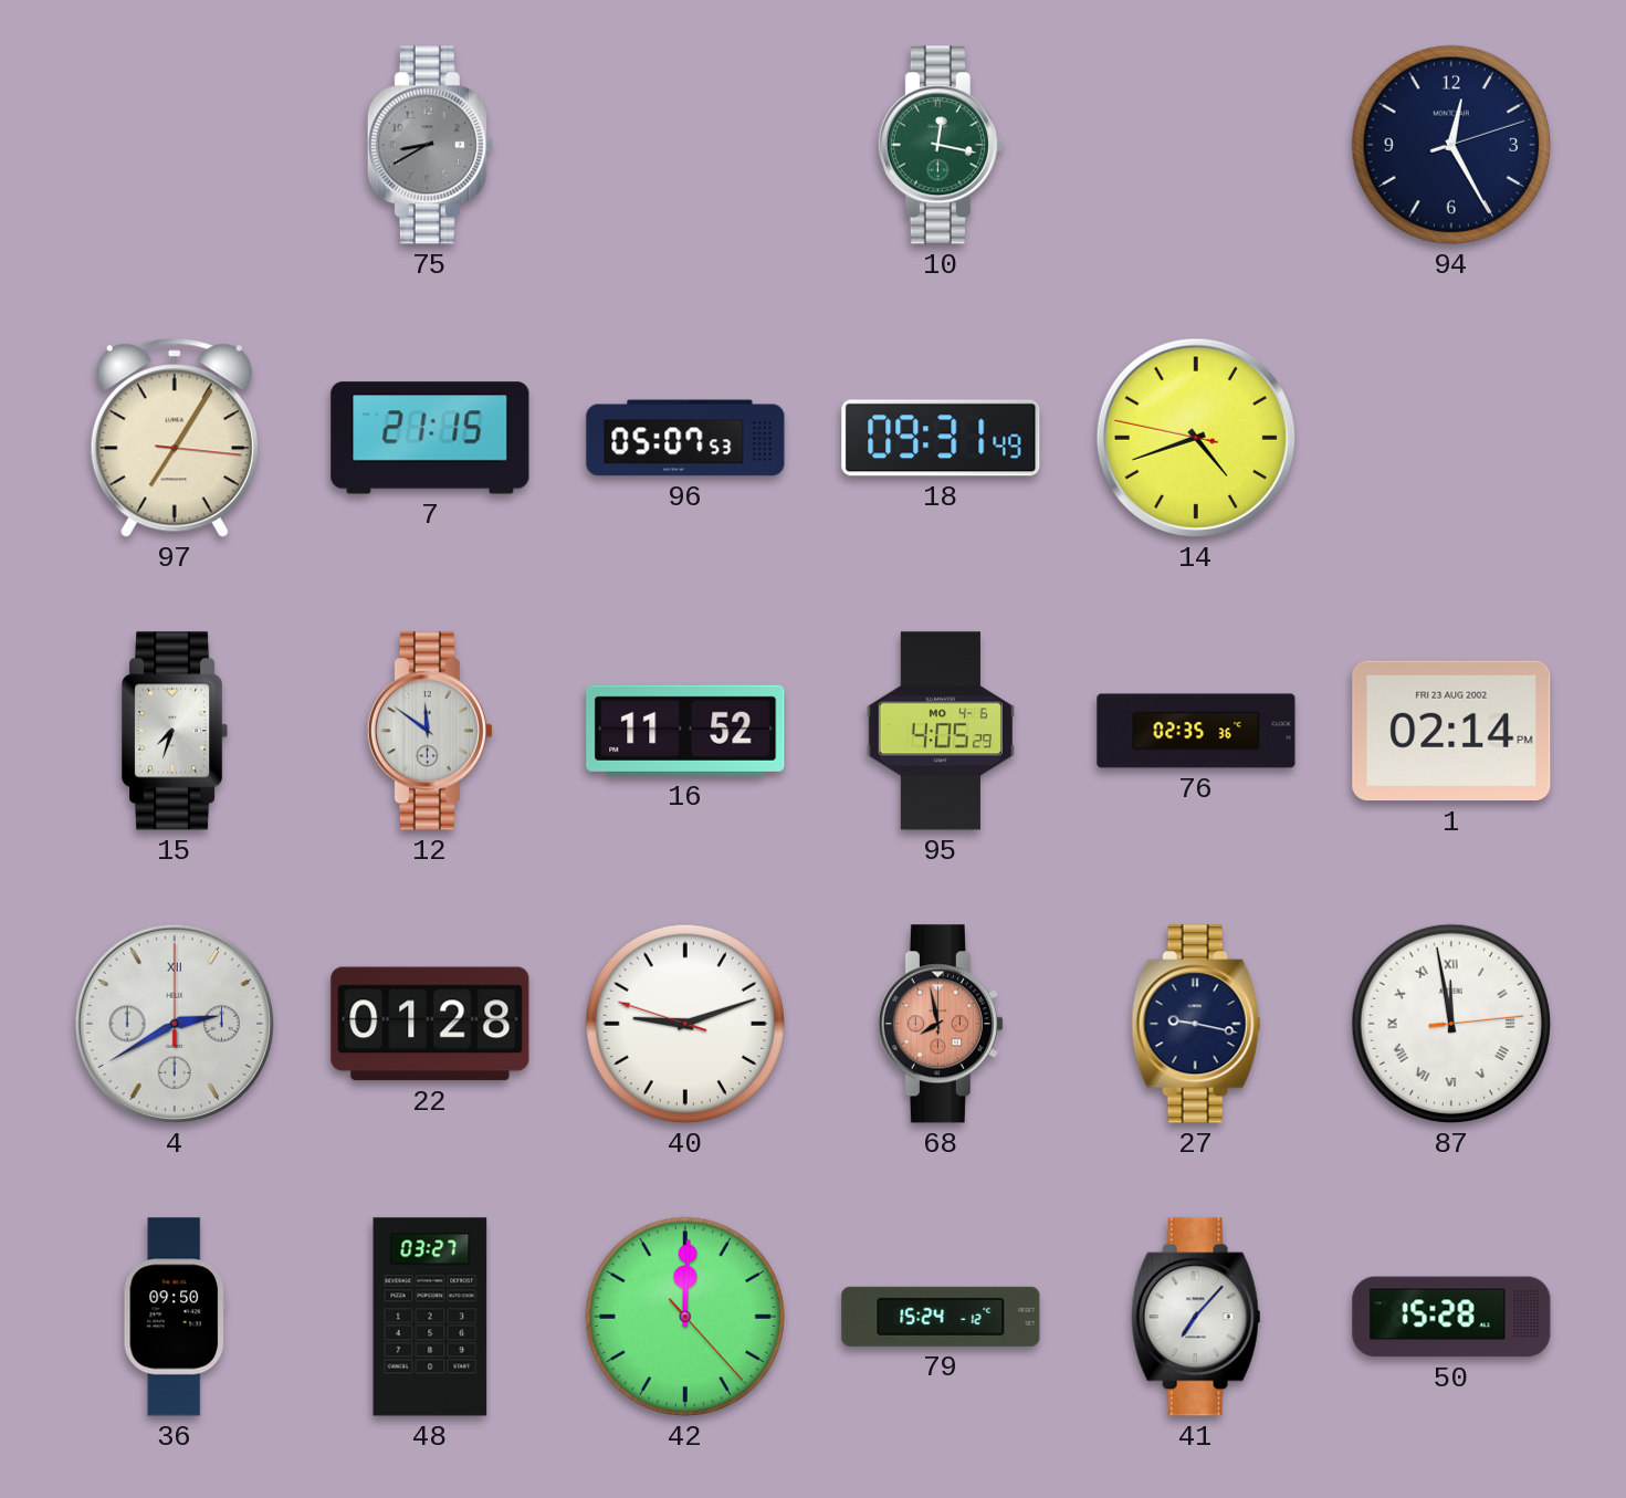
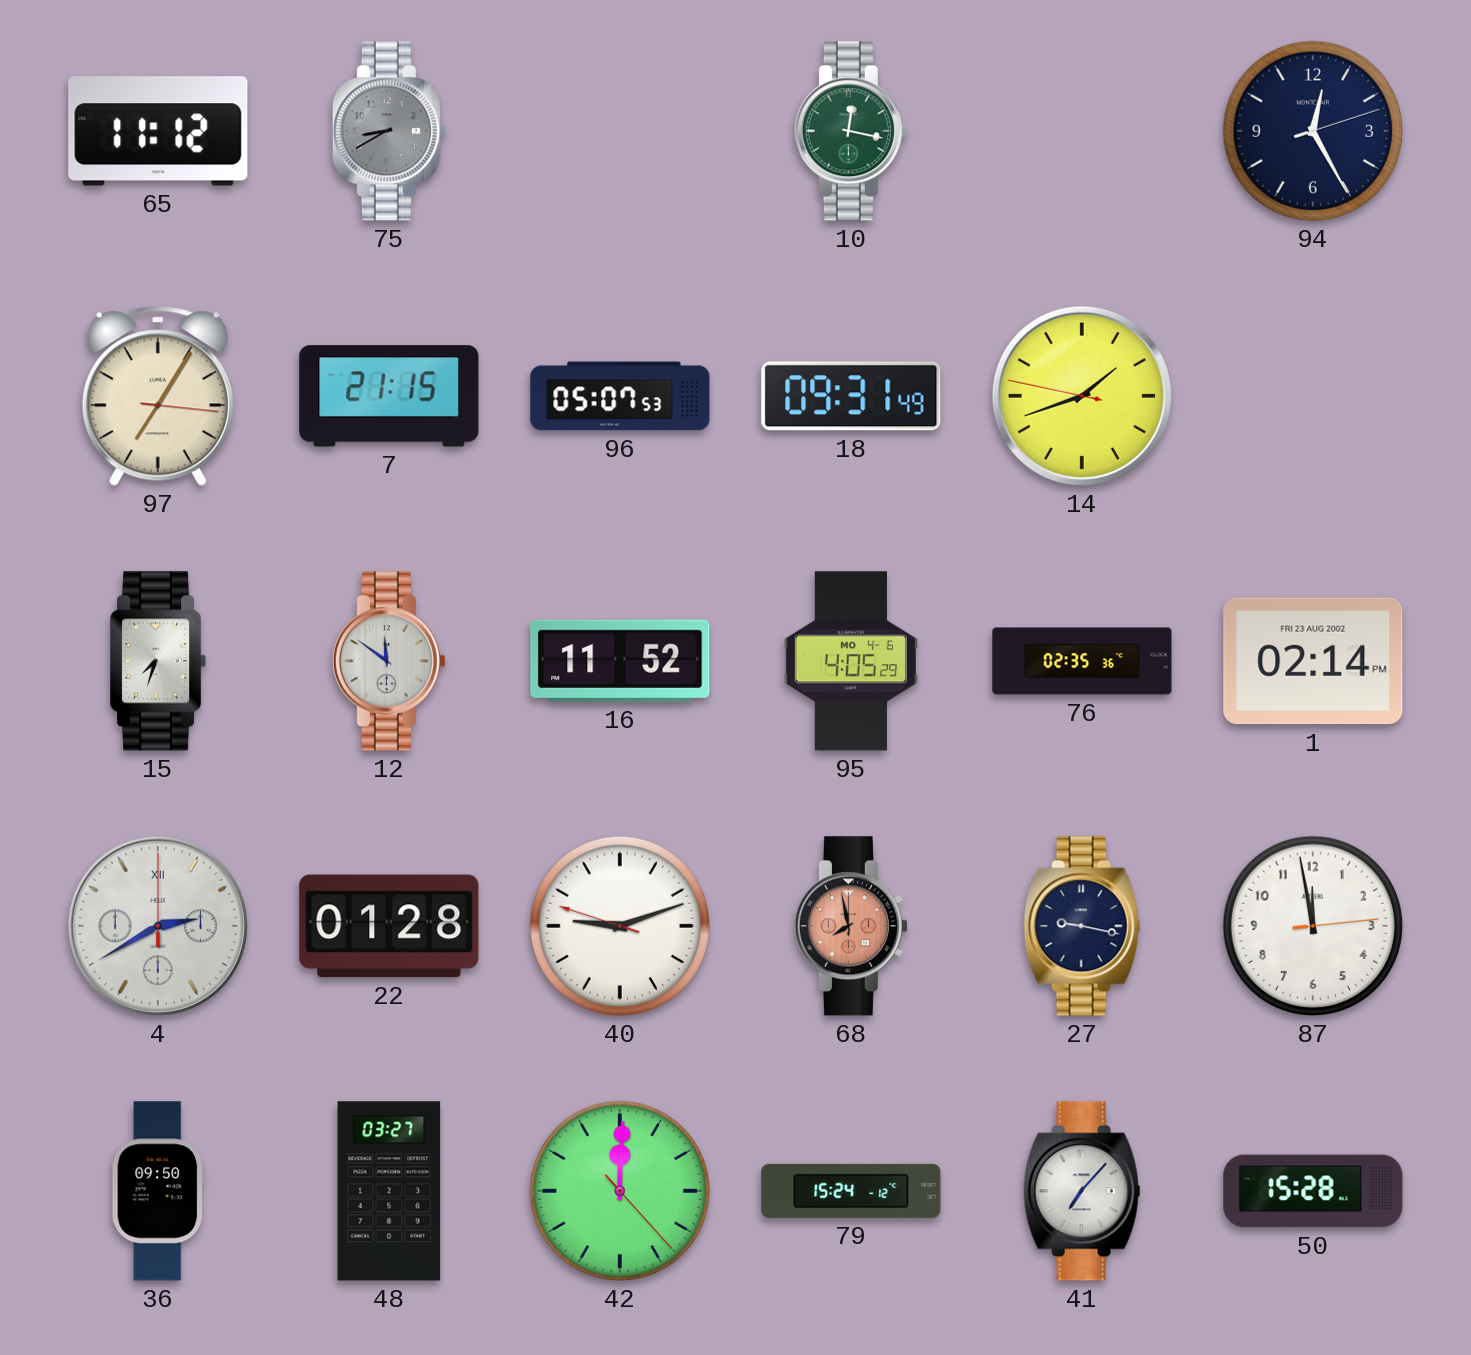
65: none -> 11:12
14: 4:41 -> 1:41
87 numerals: Roman -> Arabic
